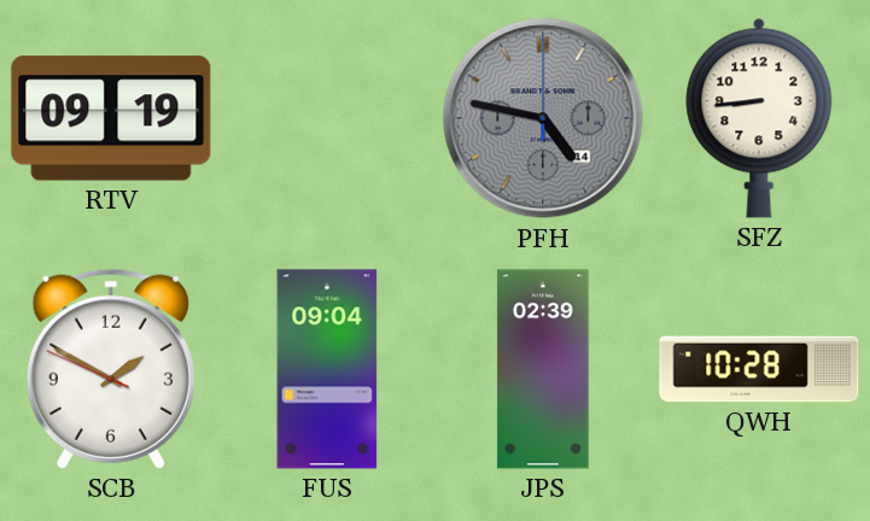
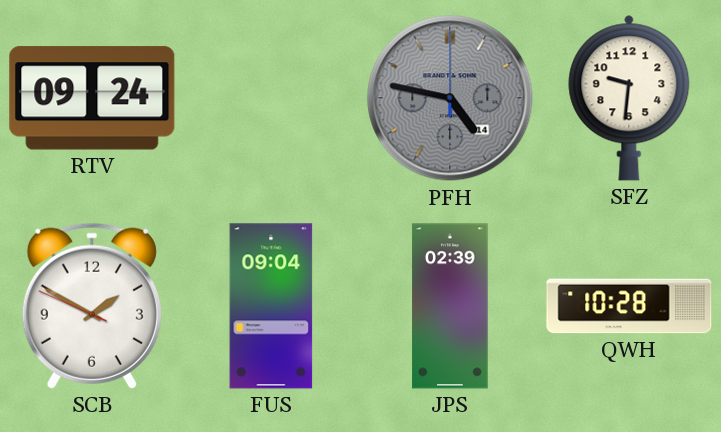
RTV: 09:19 -> 09:24
SFZ: 8:44 -> 9:31
